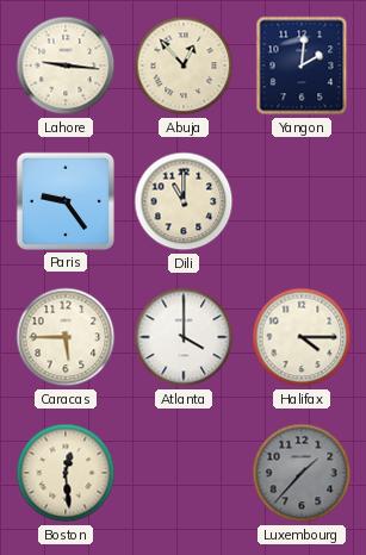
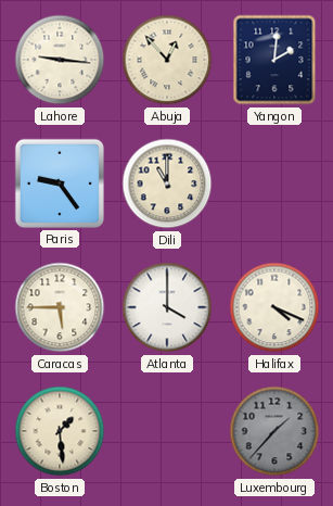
Halifax: 4:15 -> 4:19
Boston: 12:29 -> 1:29
